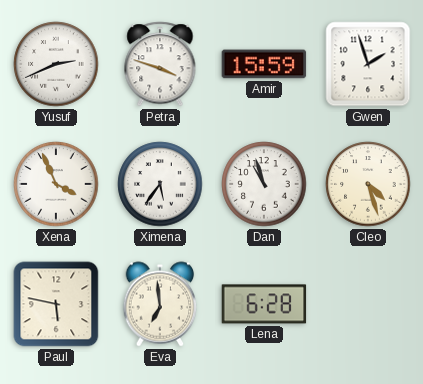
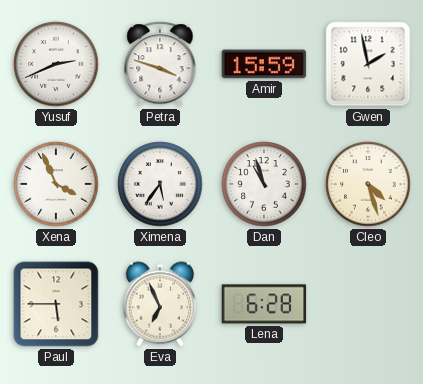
Gwen: 1:57 -> 1:58
Paul: 5:47 -> 5:45
Eva: 6:59 -> 6:56
